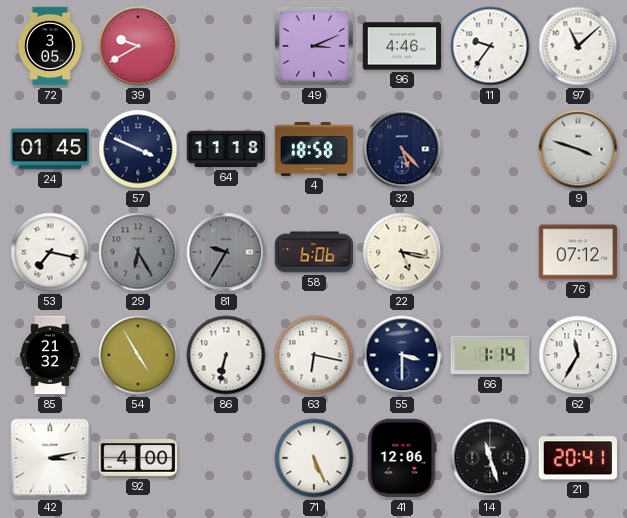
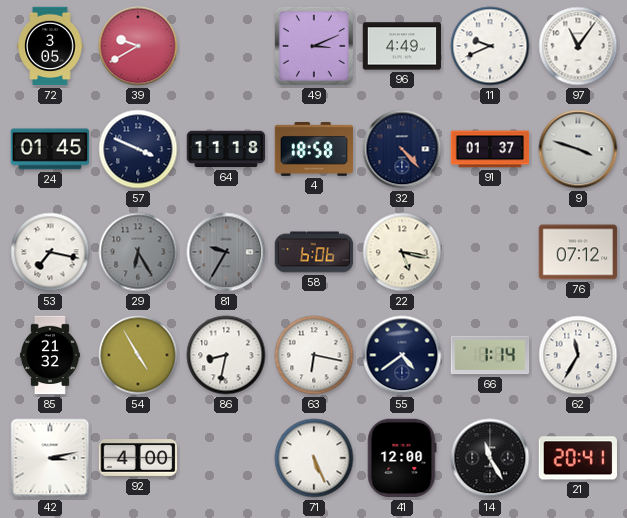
96: 4:46 -> 4:49
11: 9:36 -> 9:41
97: 11:08 -> 11:06
32: 5:23 -> 4:23
91: none -> 01:37
86: 6:32 -> 8:32
55: 3:30 -> 4:39
41: 12:06 -> 12:00
14: 11:27 -> 11:25
